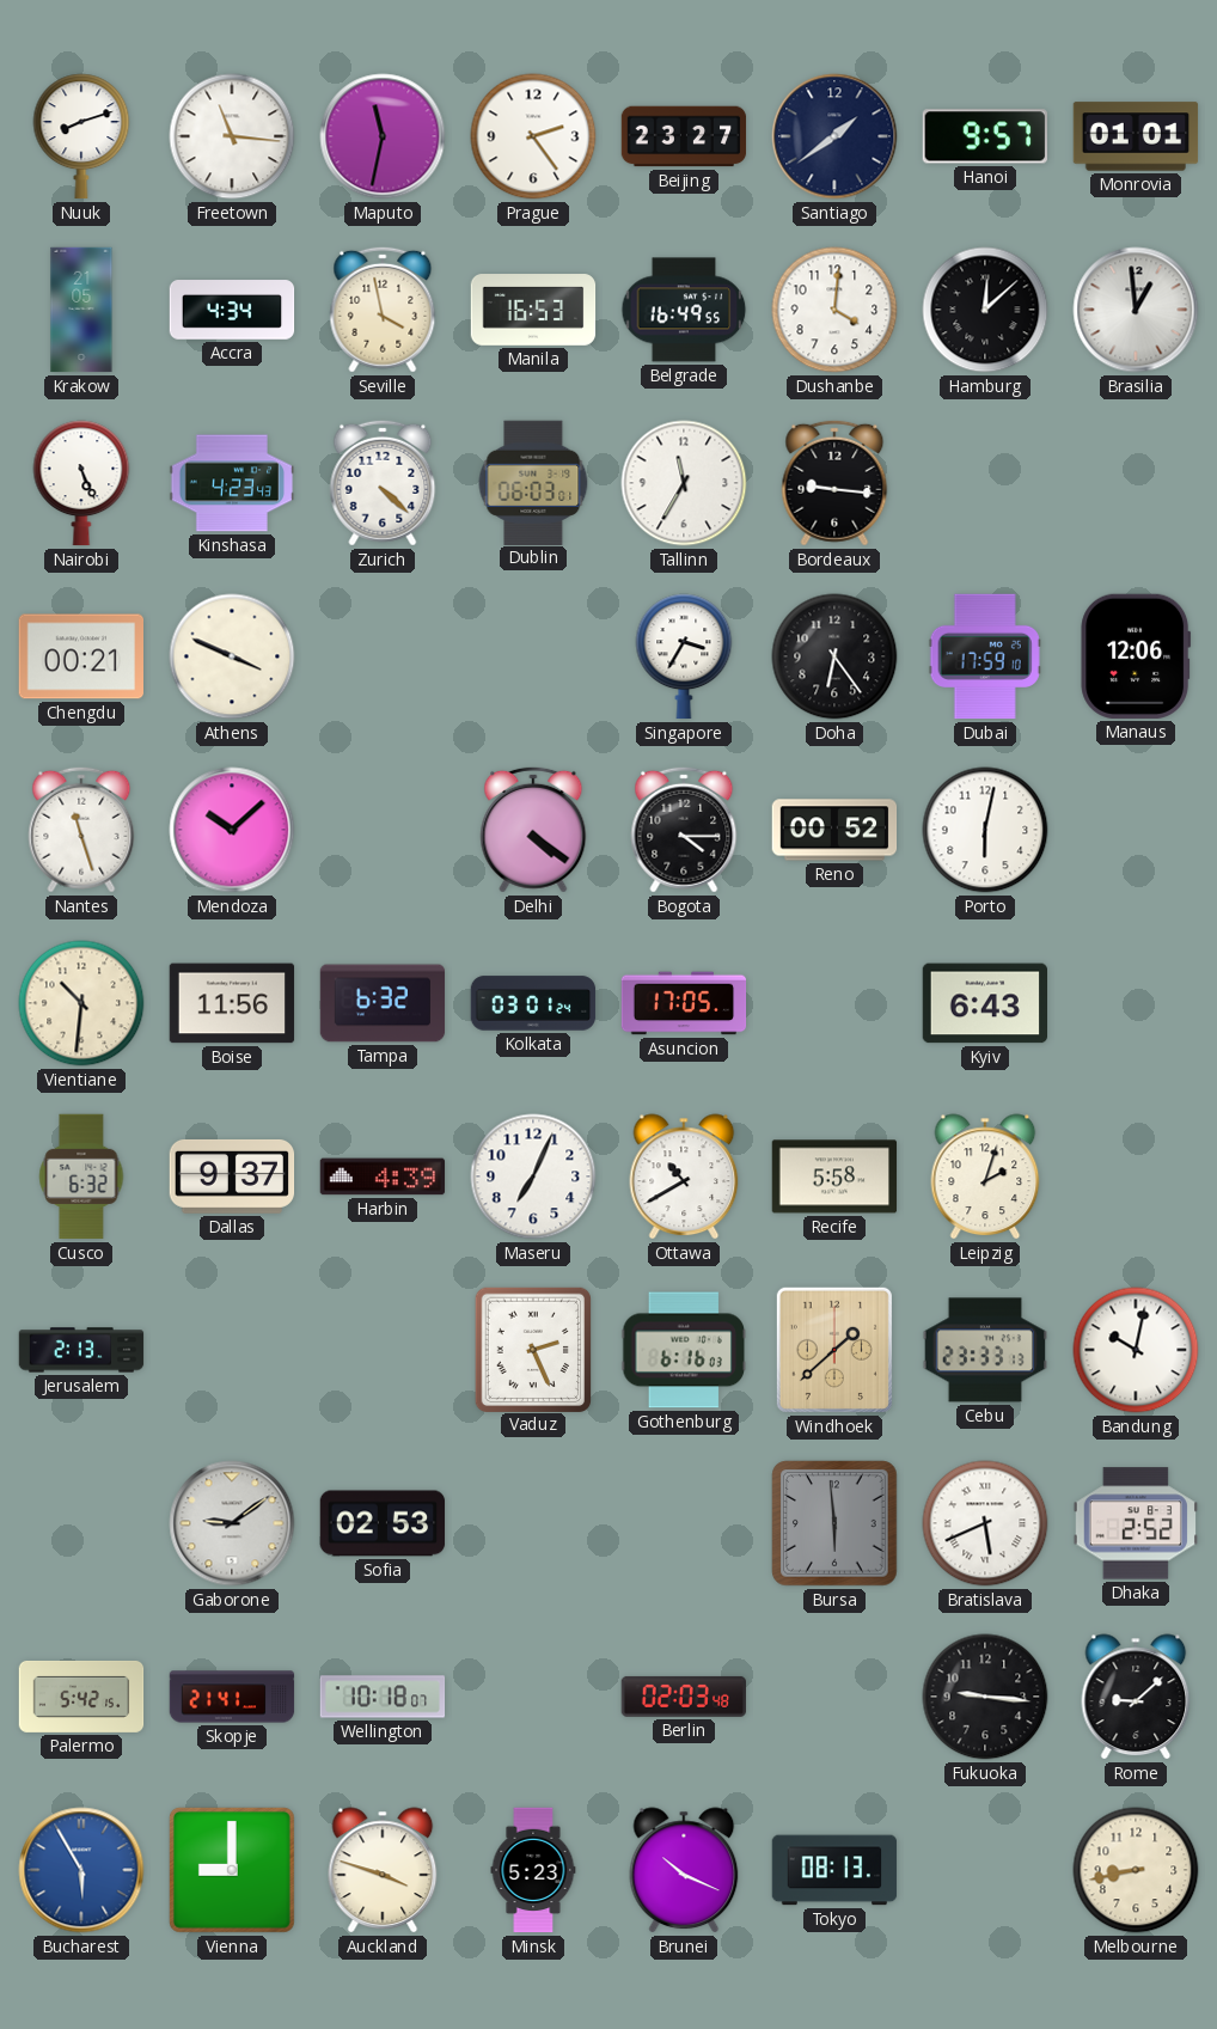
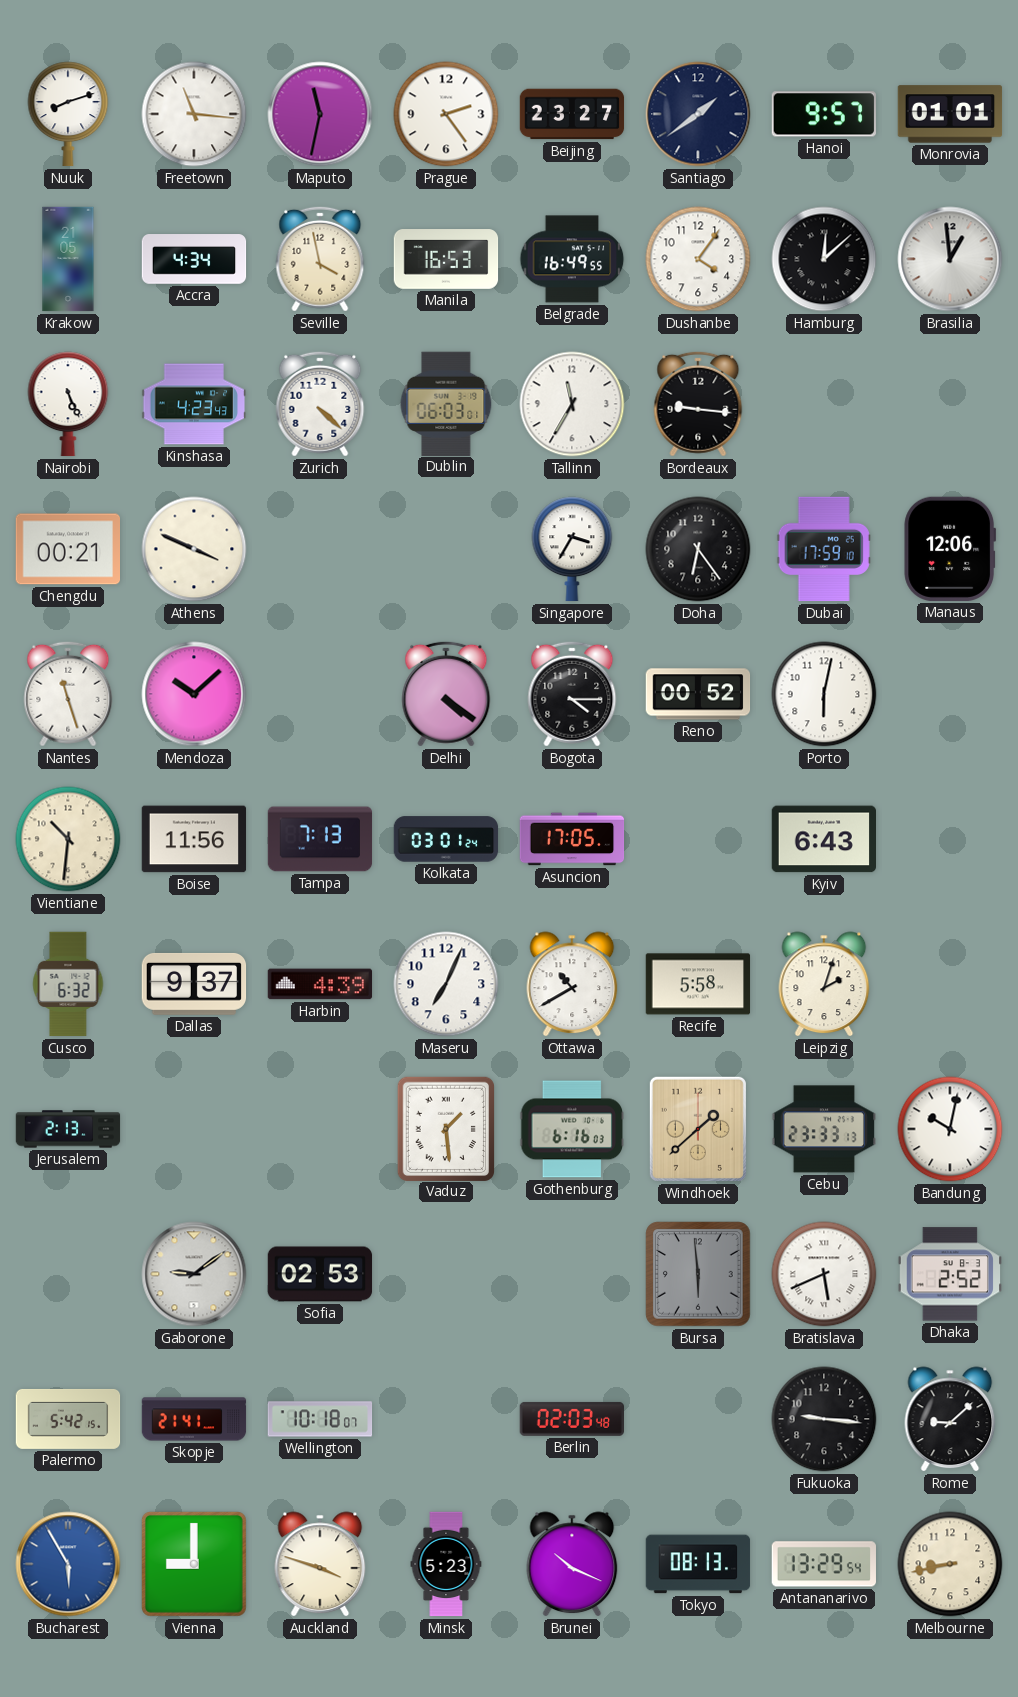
Dushanbe: 4:01 -> 4:06
Tampa: 6:32 -> 7:13
Vaduz: 2:26 -> 1:29
Antananarivo: none -> 13:29
